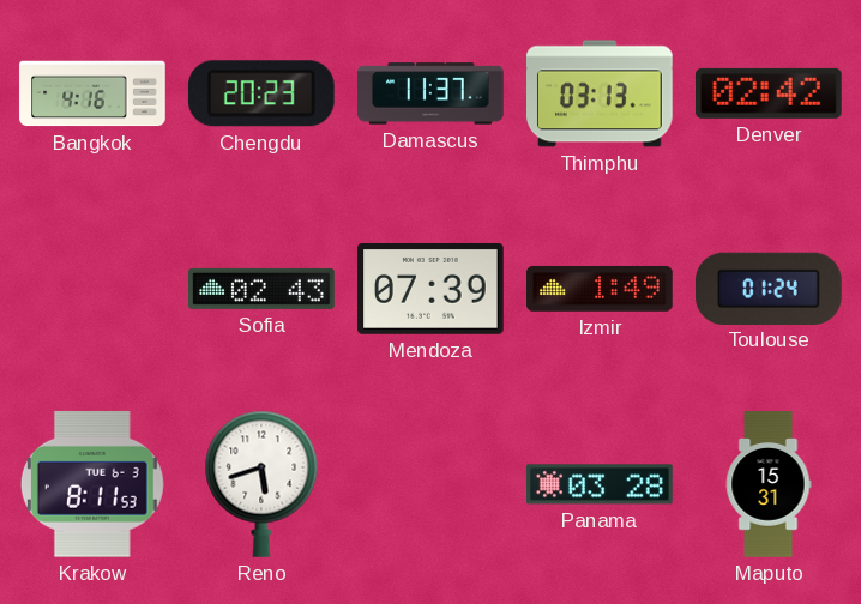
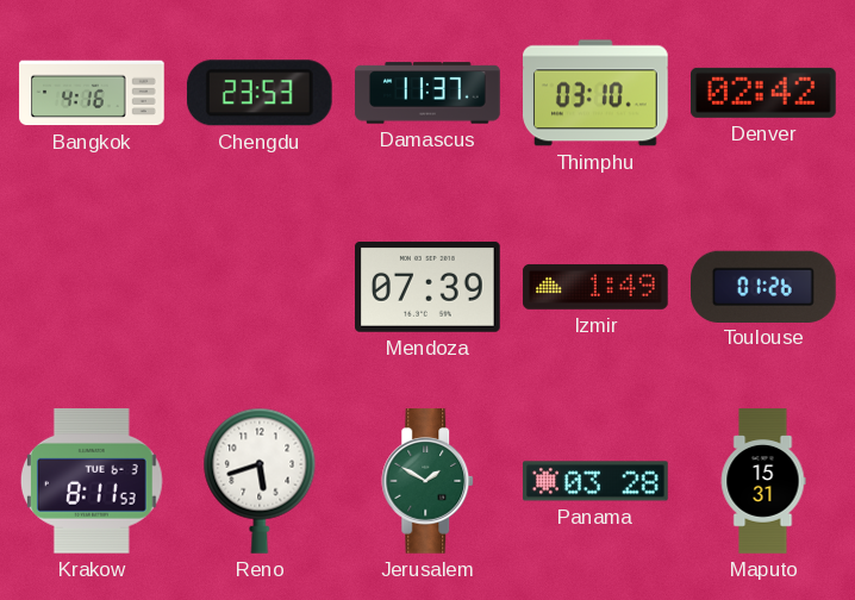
Chengdu: 20:23 -> 23:53
Thimphu: 03:13 -> 03:10
Sofia: 02:43 -> none
Toulouse: 01:24 -> 01:26
Jerusalem: none -> 1:50
